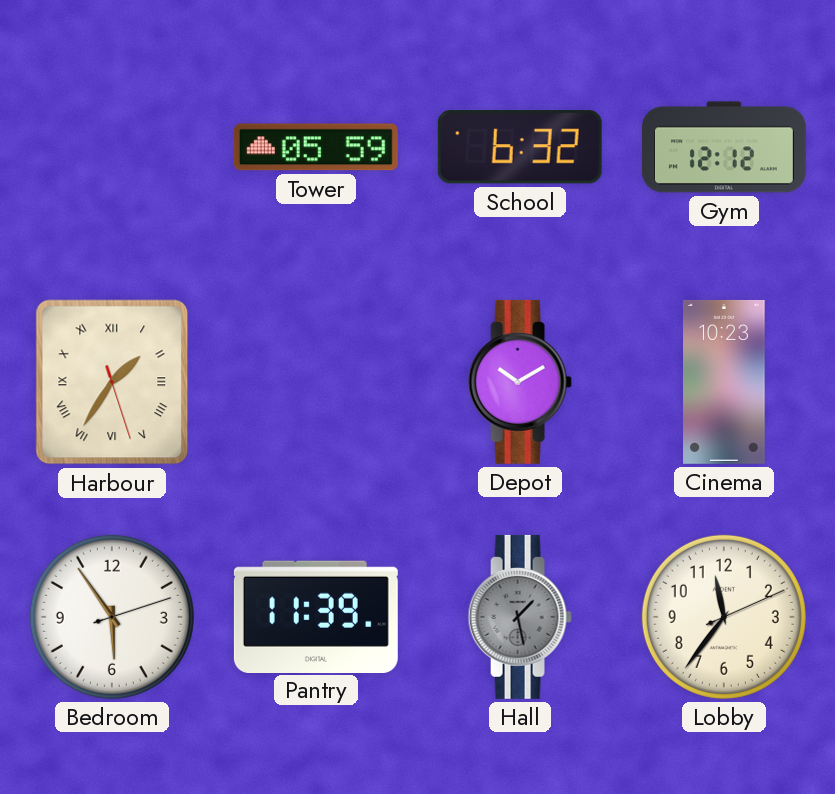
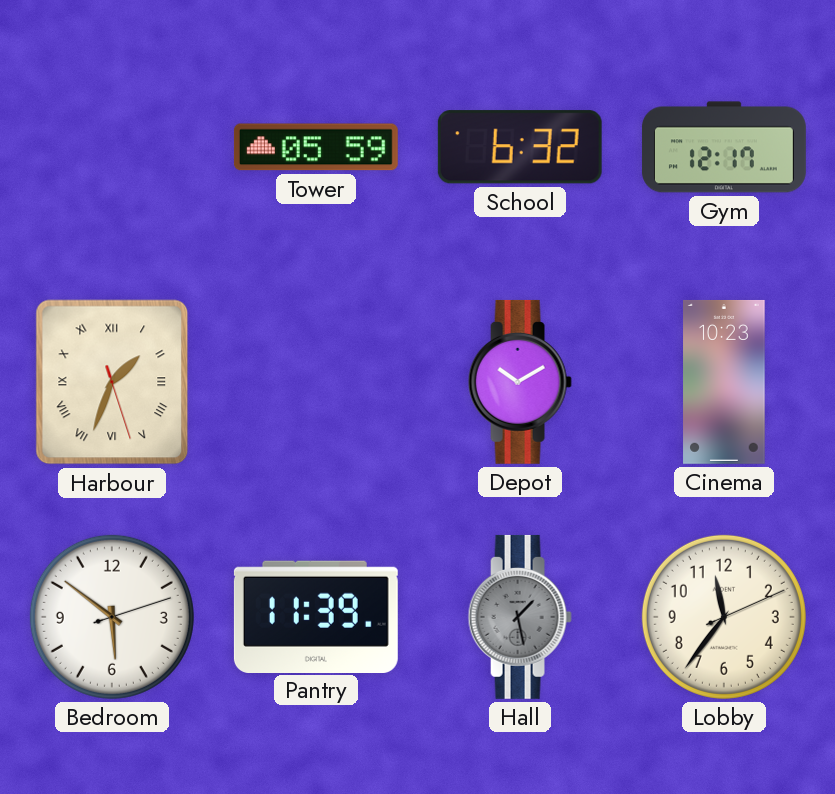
Gym: 12:12 -> 12:17
Harbour: 1:35 -> 1:33
Bedroom: 5:54 -> 5:51
